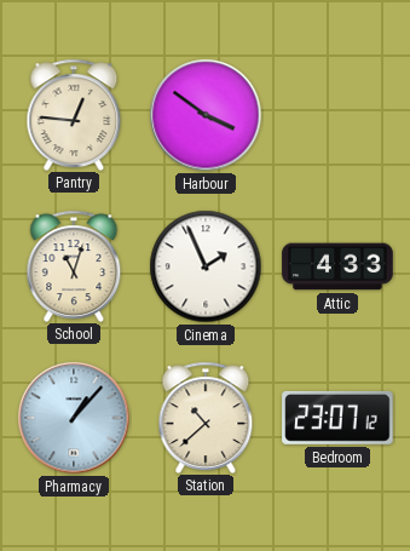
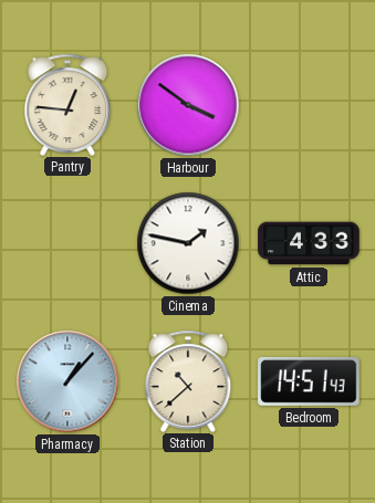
School: 11:03 -> none
Cinema: 1:56 -> 1:47
Bedroom: 23:07 -> 14:51
